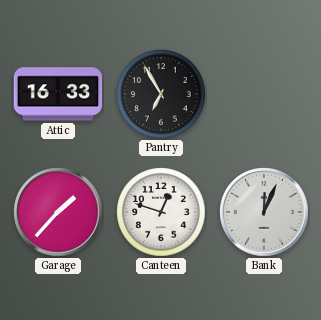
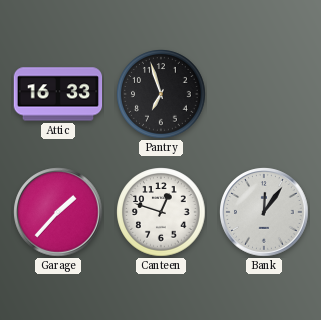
Pantry: 6:55 -> 6:57
Bank: 12:04 -> 12:06
